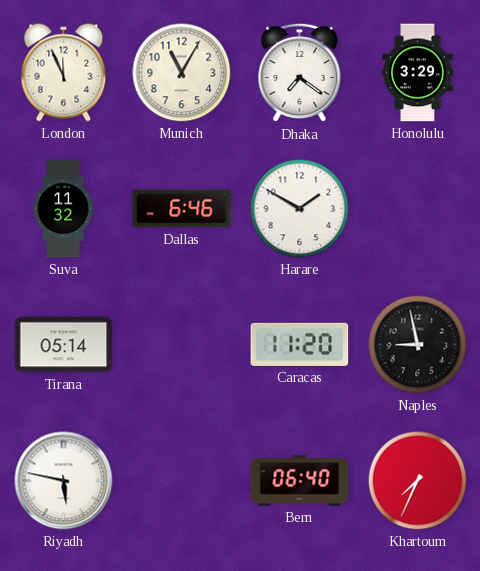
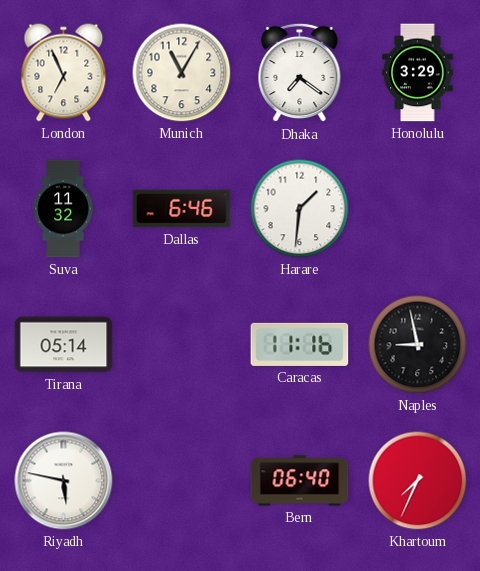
London: 11:56 -> 6:56
Harare: 1:50 -> 1:31
Caracas: 11:20 -> 11:16
